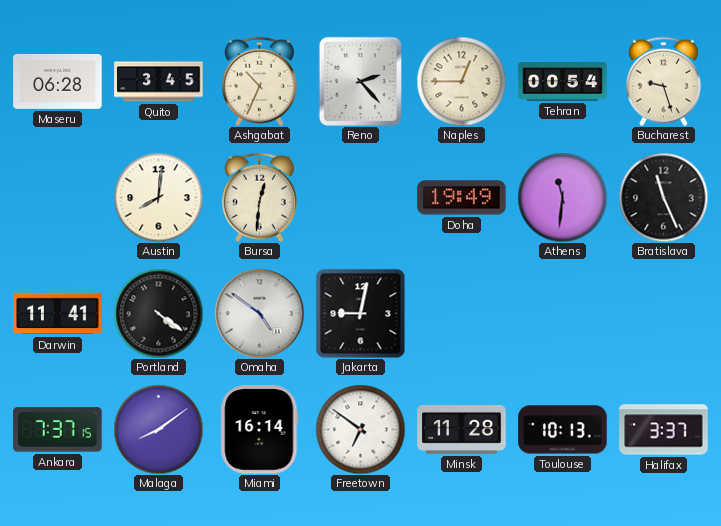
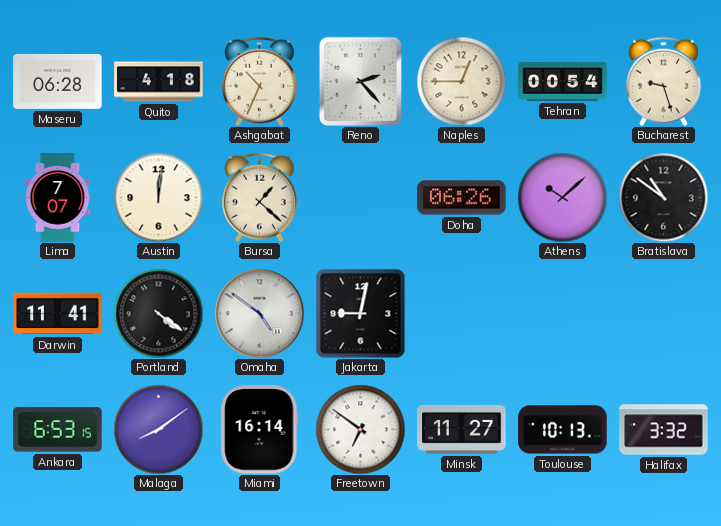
Quito: 3:45 -> 4:18
Lima: none -> 7:07
Austin: 8:01 -> 12:01
Bursa: 12:31 -> 1:22
Doha: 19:49 -> 06:26
Athens: 11:31 -> 10:08
Bratislava: 11:26 -> 10:51
Ankara: 7:37 -> 6:53
Minsk: 11:28 -> 11:27
Halifax: 3:37 -> 3:32
